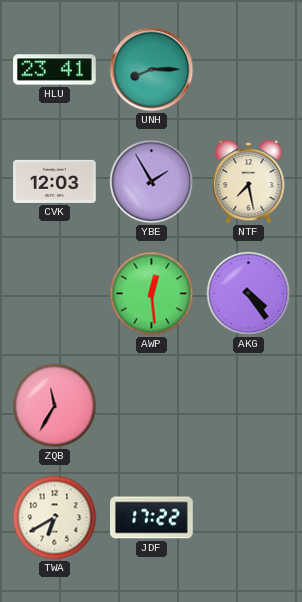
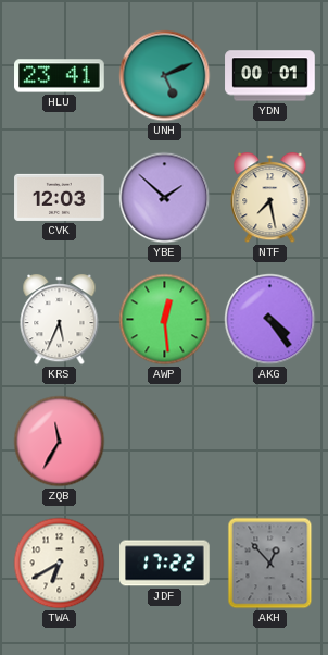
UNH: 8:15 -> 5:11
YDN: none -> 00:01
YBE: 1:55 -> 1:52
KRS: none -> 5:34
AKH: none -> 12:53
